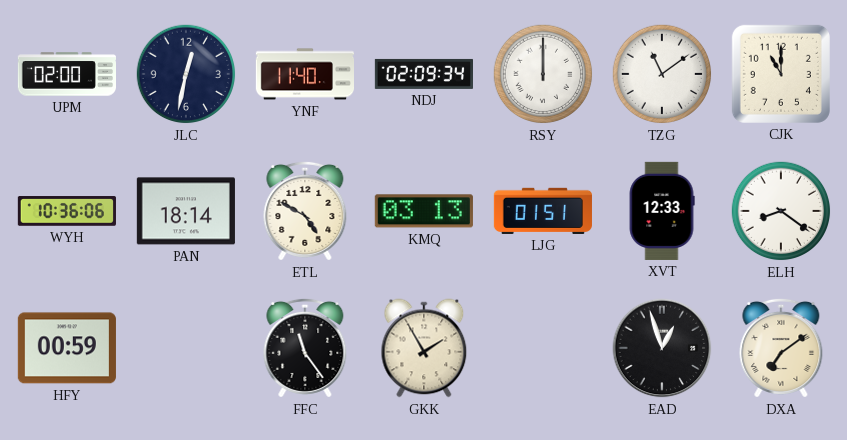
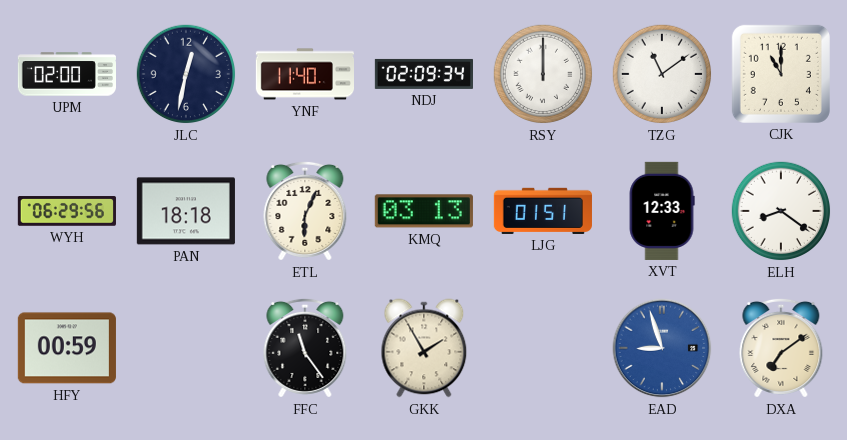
WYH: 10:36 -> 06:29
PAN: 18:14 -> 18:18
ETL: 4:50 -> 6:04
EAD: 12:57 -> 8:57
EAD dial: black -> blue
